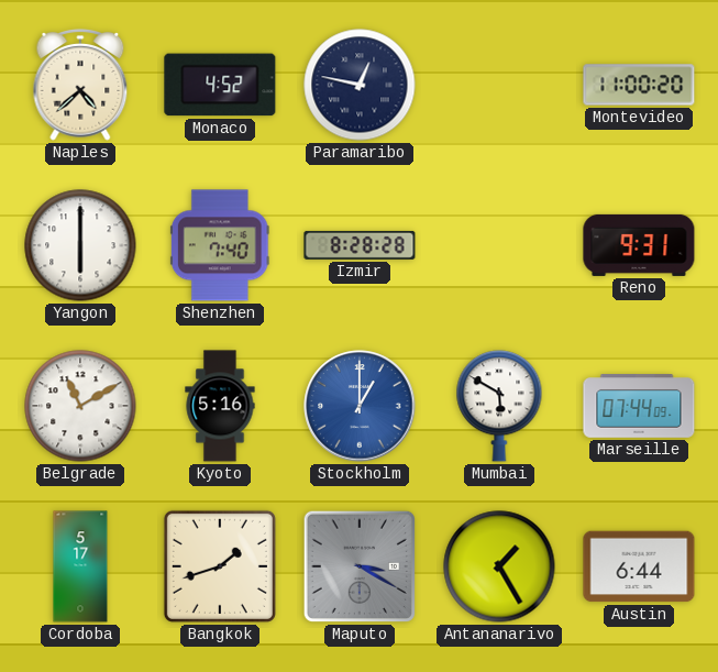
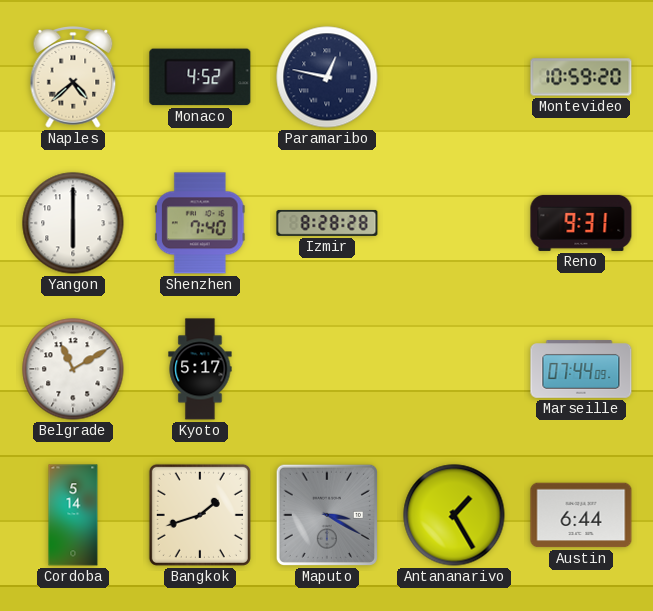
Montevideo: 11:00 -> 10:59
Kyoto: 5:16 -> 5:17
Stockholm: 1:00 -> none
Mumbai: 5:50 -> none
Cordoba: 5:17 -> 5:14
